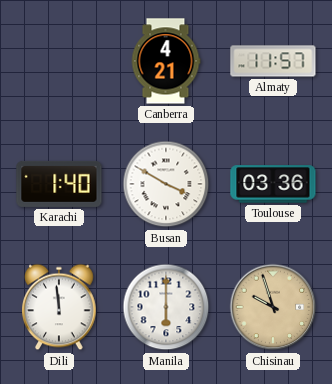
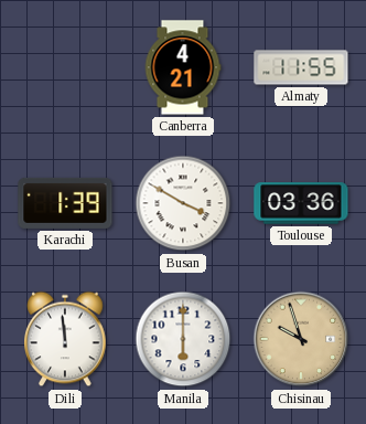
Almaty: 11:57 -> 11:55
Karachi: 1:40 -> 1:39
